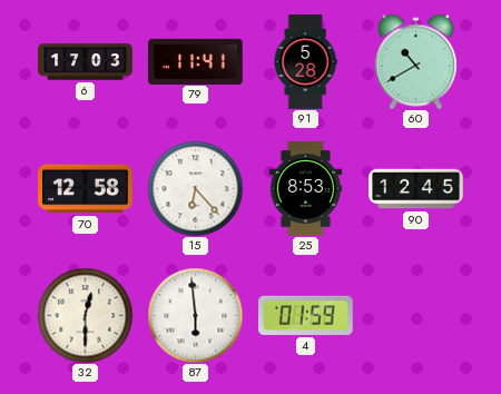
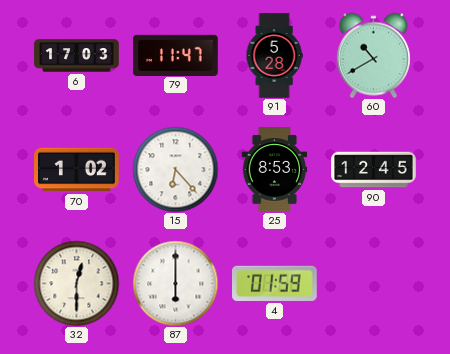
79: 11:41 -> 11:47
70: 12:58 -> 1:02
87: 5:59 -> 6:00
